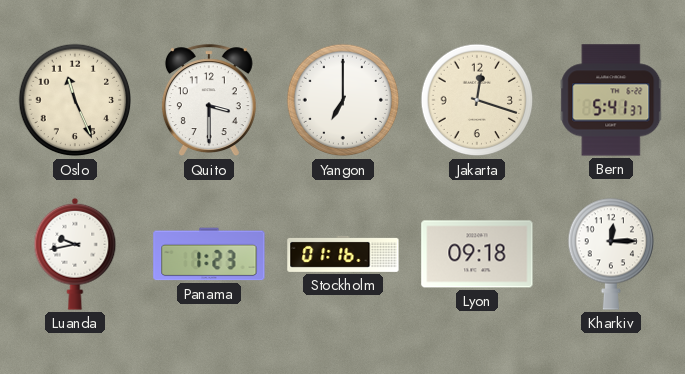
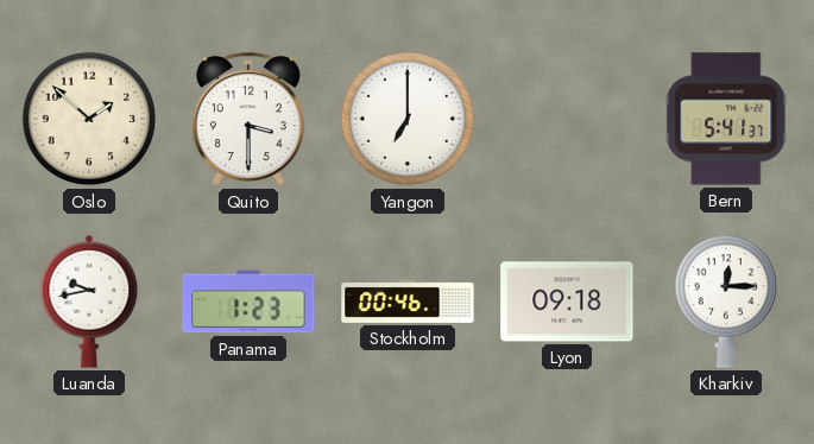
Oslo: 11:26 -> 1:52
Jakarta: 12:18 -> none
Stockholm: 01:16 -> 00:46
